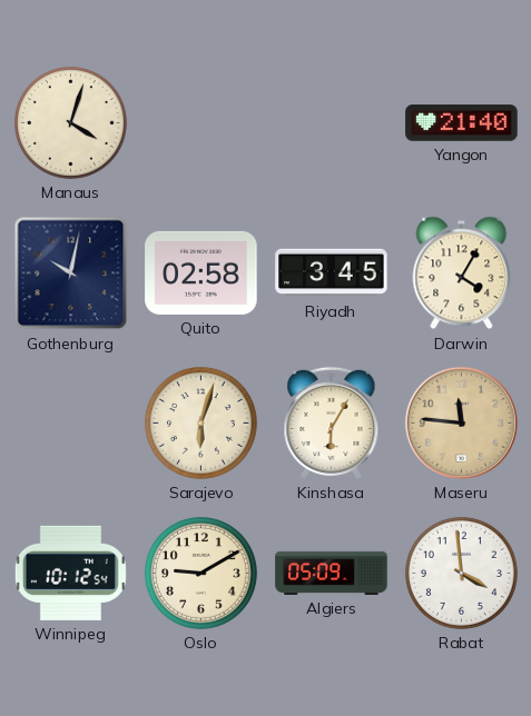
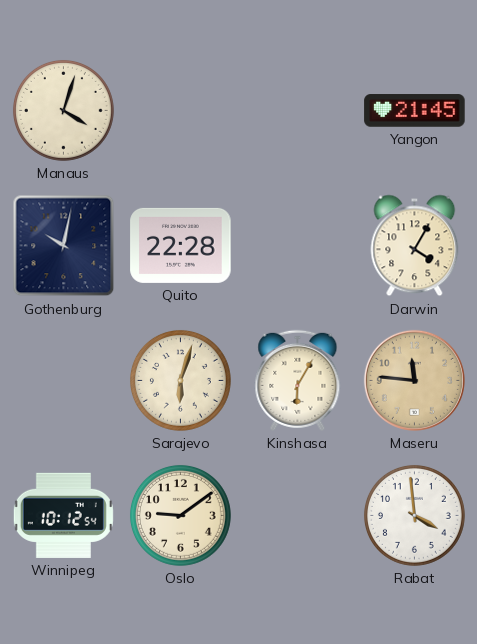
Yangon: 21:40 -> 21:45
Quito: 02:58 -> 22:28
Riyadh: 3:45 -> none
Oslo: 9:10 -> 9:09
Algiers: 05:09 -> none
